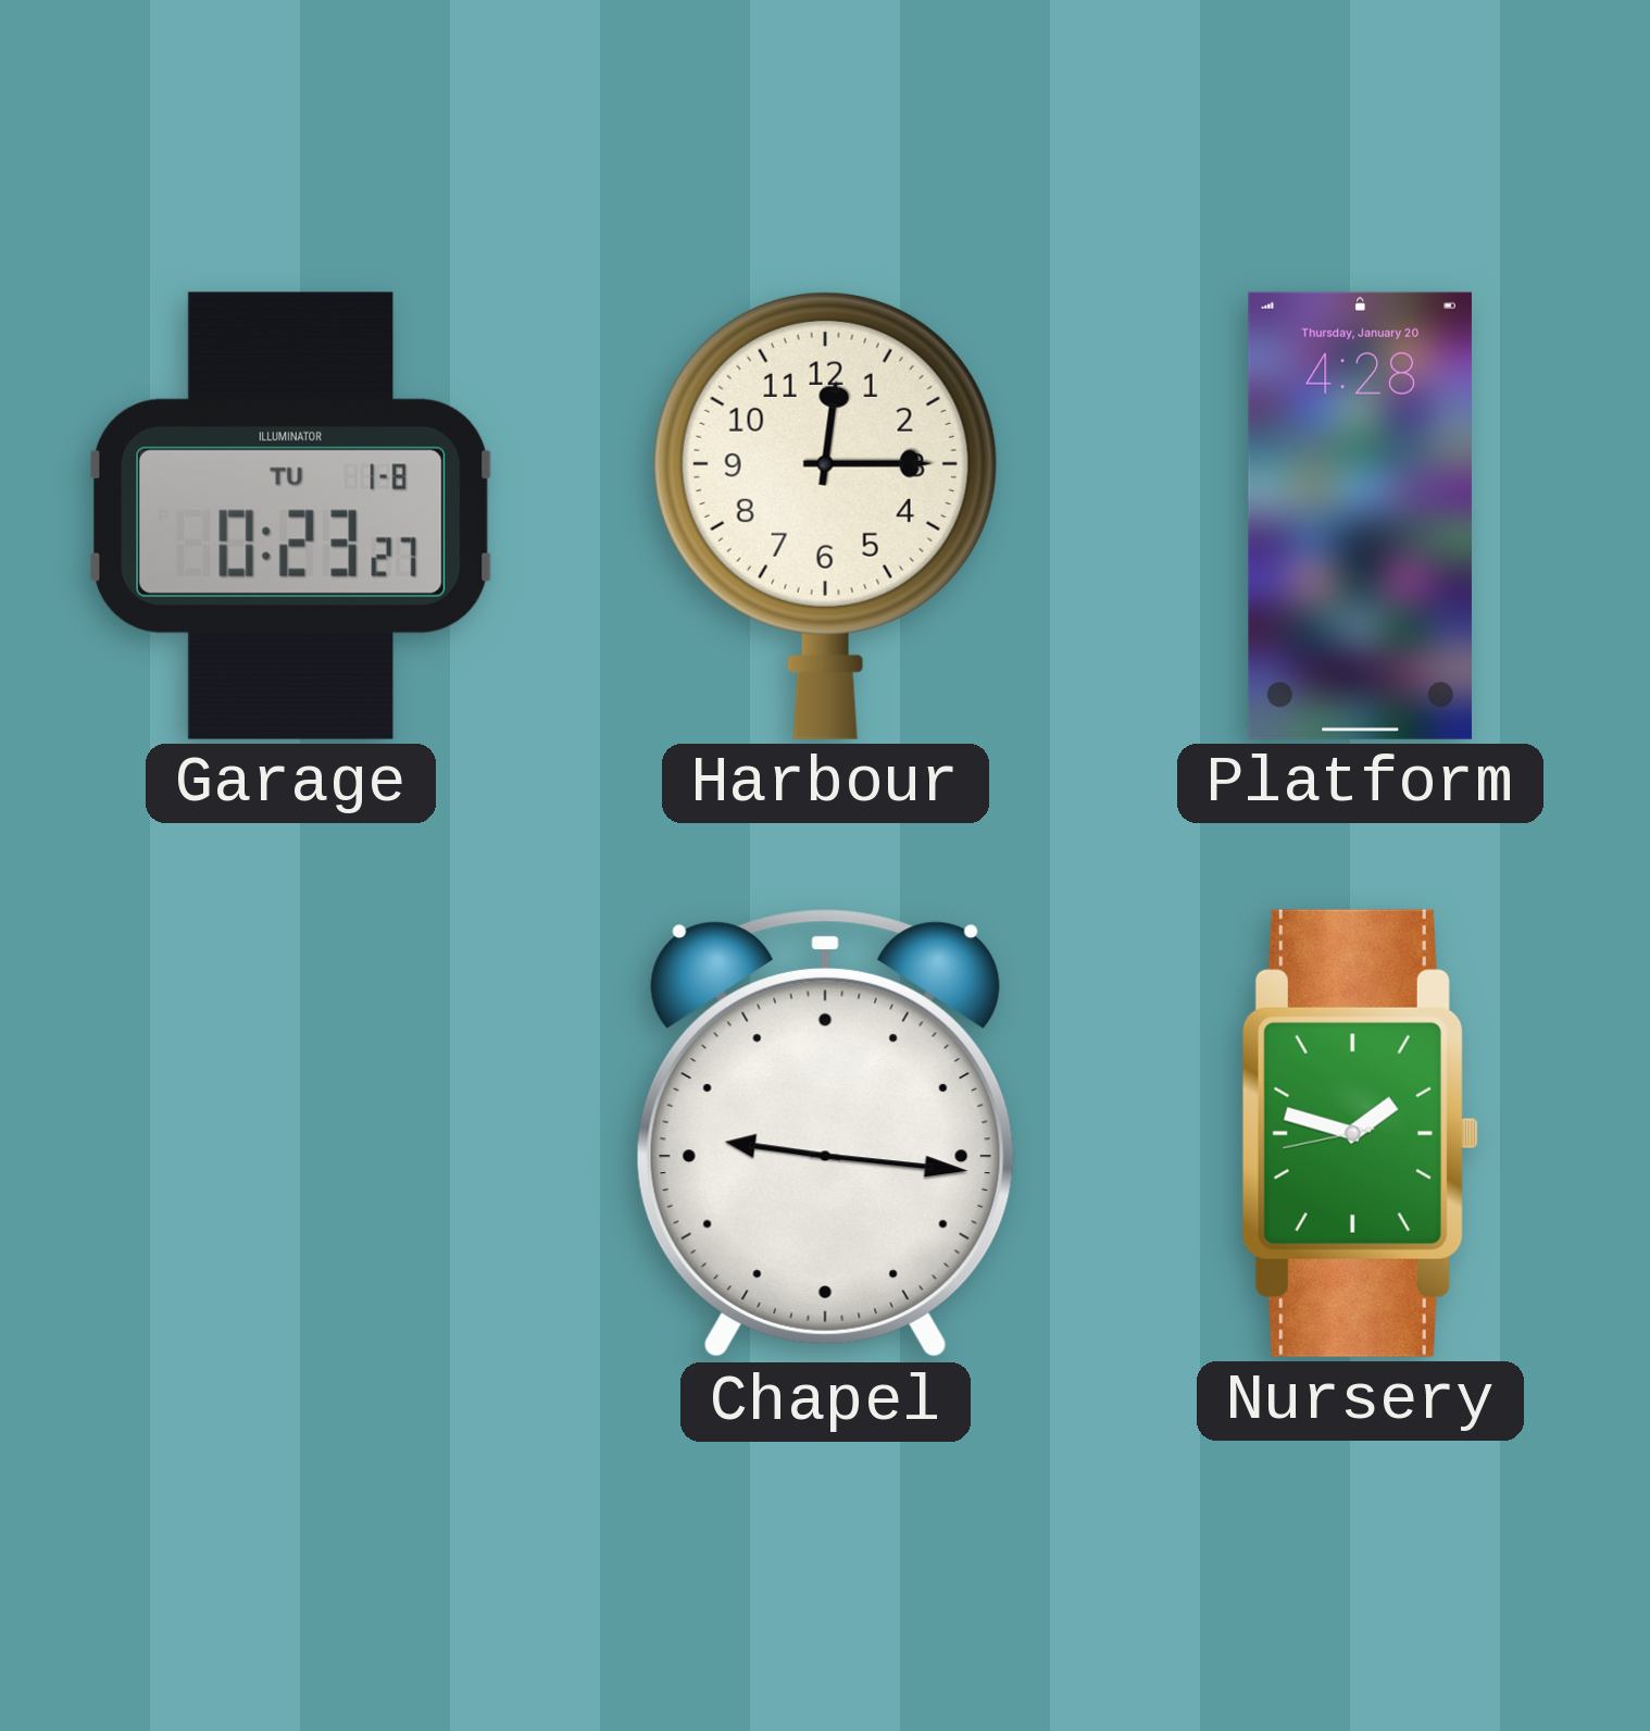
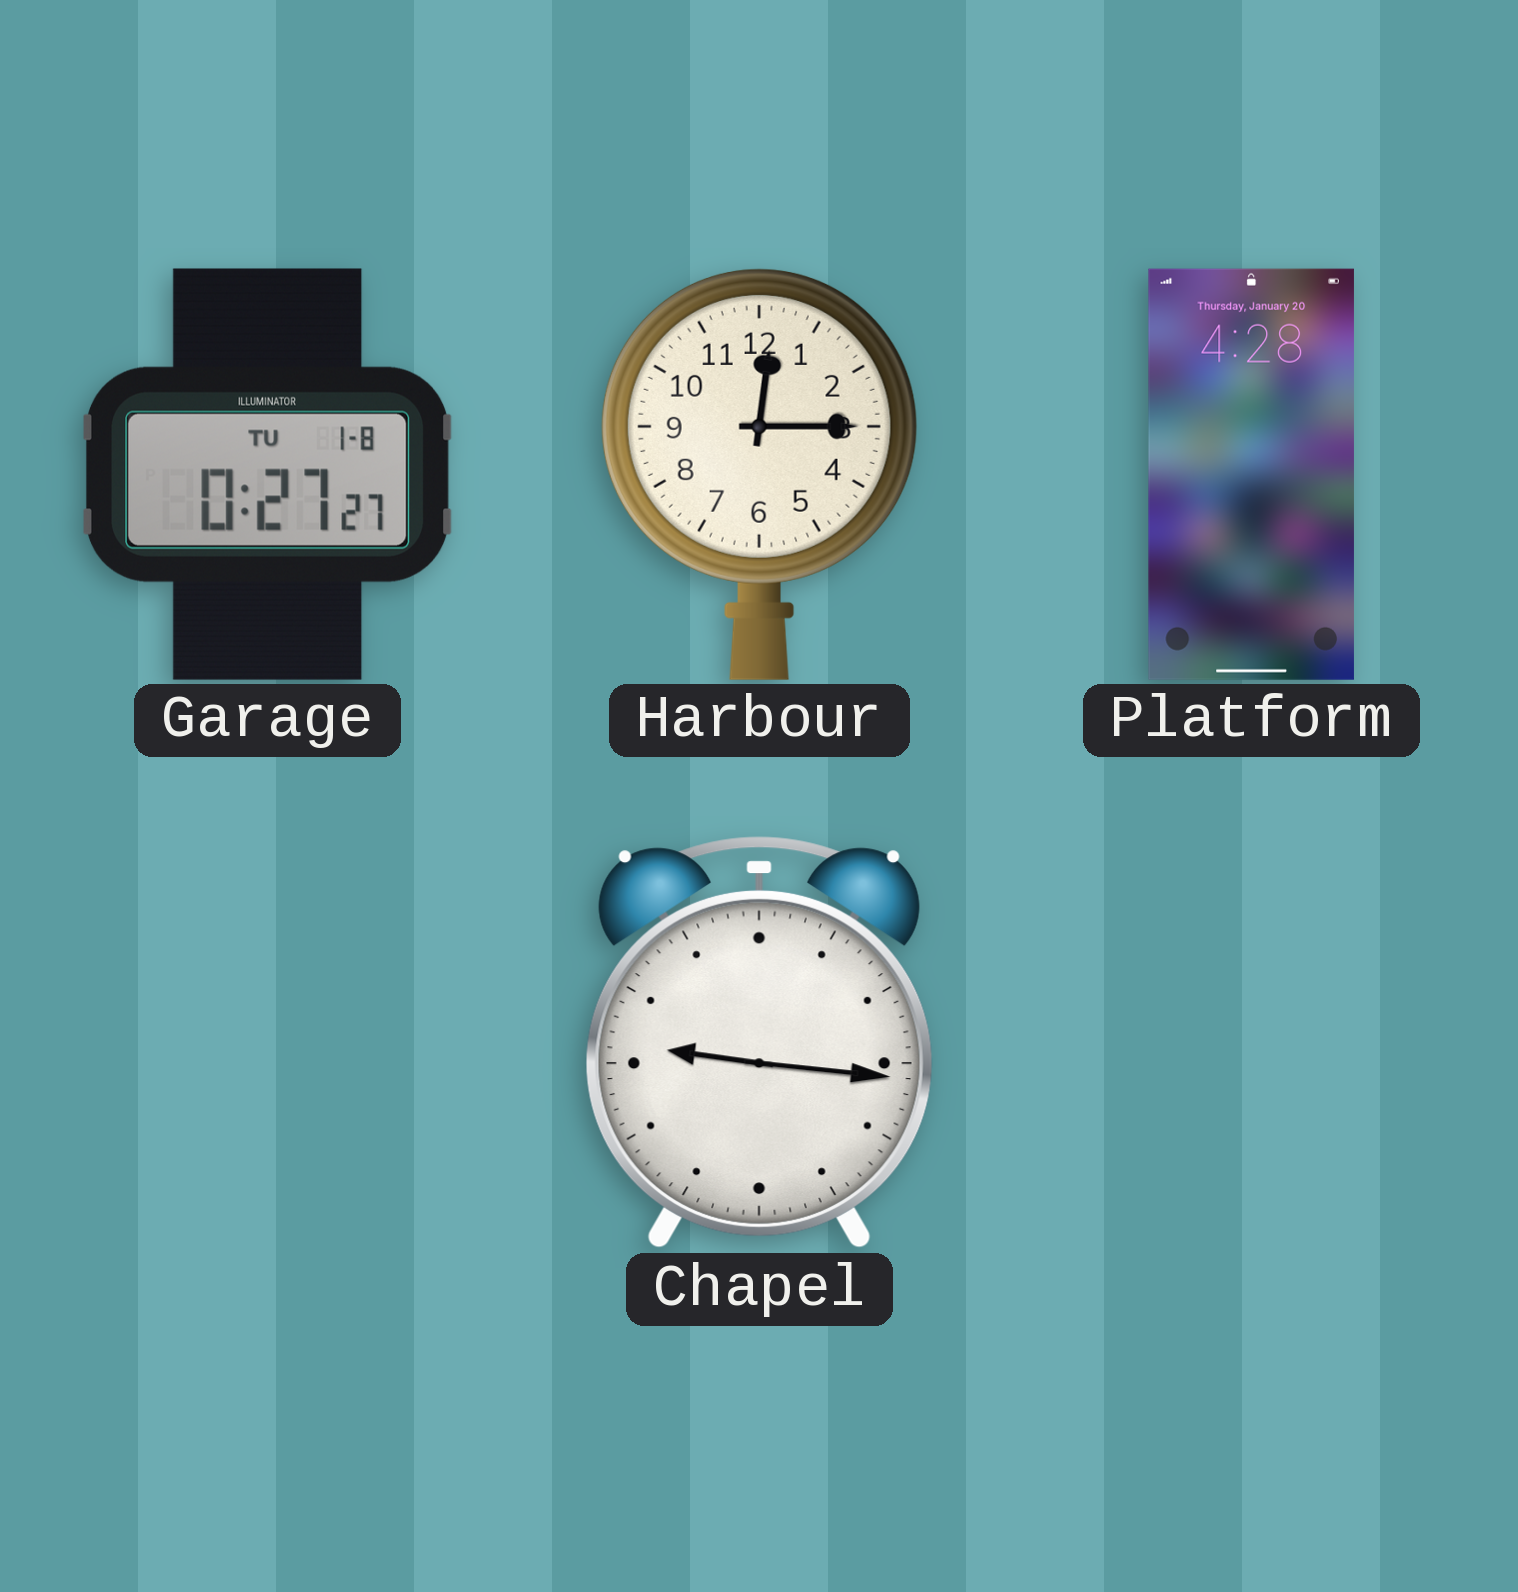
Garage: 0:23 -> 0:27
Nursery: 1:47 -> none
